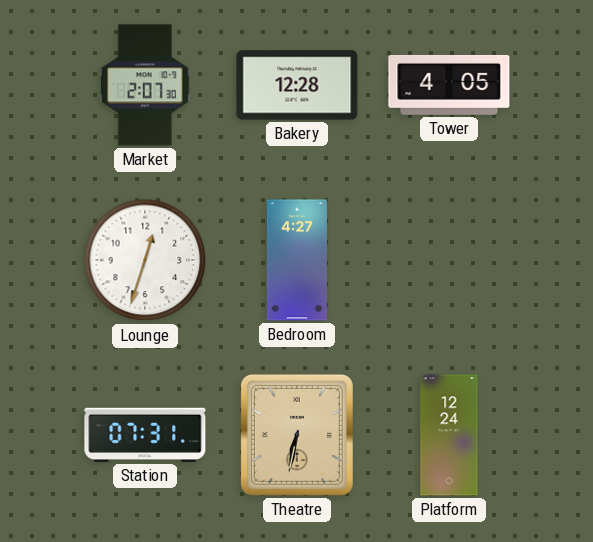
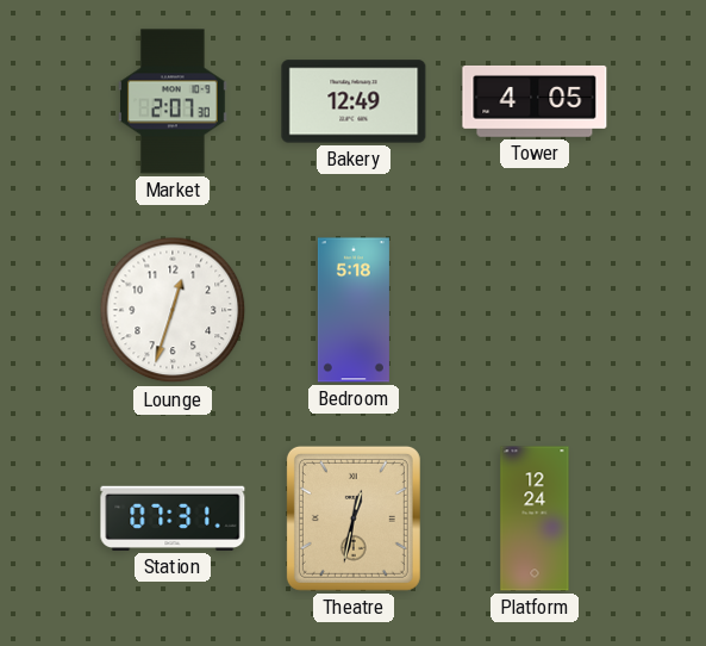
Bakery: 12:28 -> 12:49
Bedroom: 4:27 -> 5:18
Theatre: 6:32 -> 12:32
